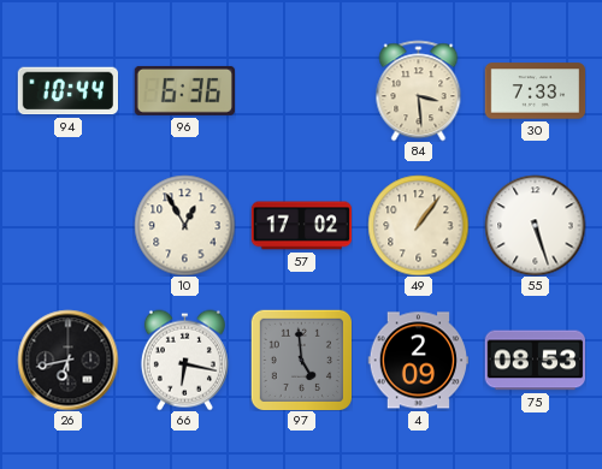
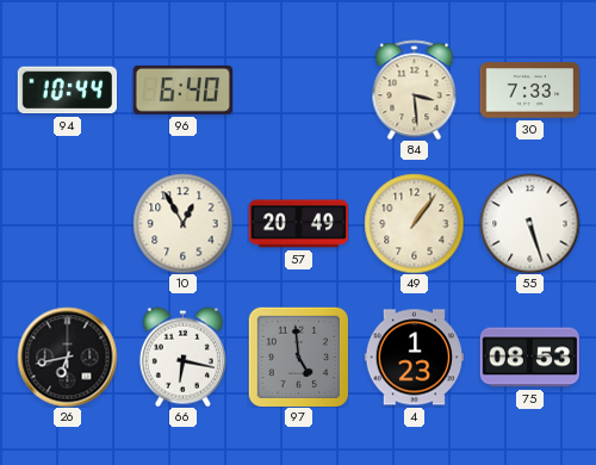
96: 6:36 -> 6:40
57: 17:02 -> 20:49
4: 2:09 -> 1:23
